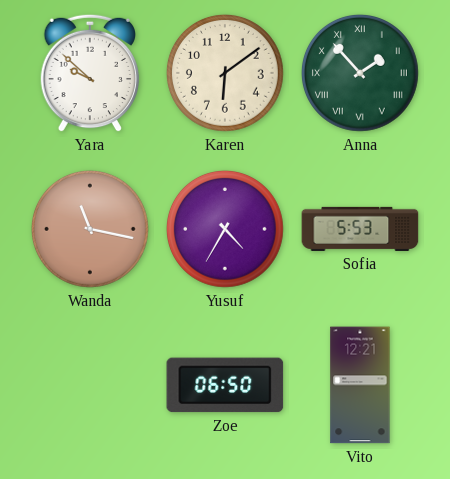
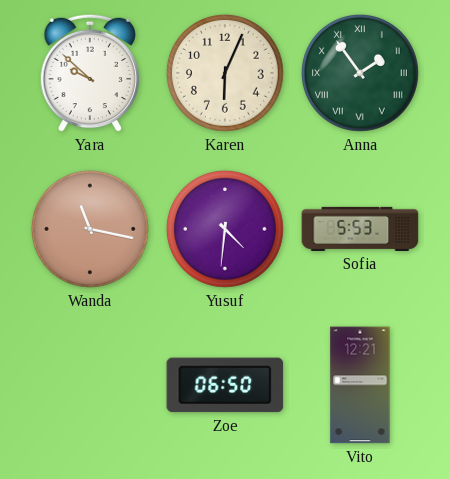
Karen: 6:09 -> 6:04
Anna: 1:53 -> 1:54
Yusuf: 4:35 -> 4:31
